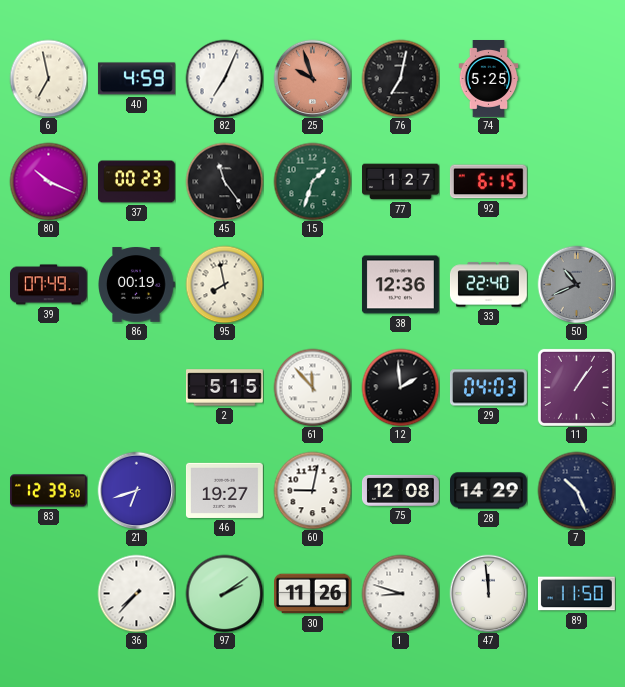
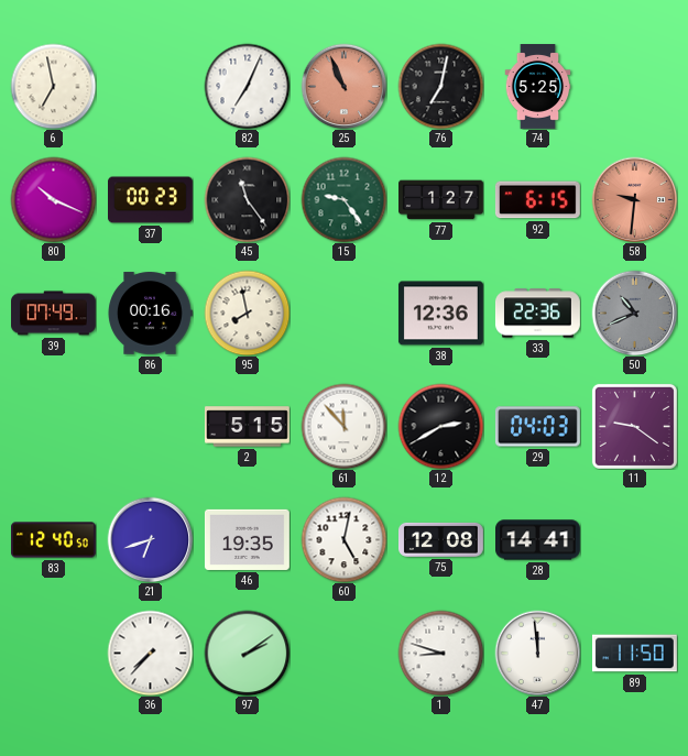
40: 4:59 -> none
25: 9:57 -> 10:56
15: 1:33 -> 9:24
58: none -> 9:31
86: 00:19 -> 00:16
33: 22:40 -> 22:36
12: 1:59 -> 2:40
11: 1:06 -> 9:21
83: 12:39 -> 12:40
46: 19:27 -> 19:35
60: 9:02 -> 5:02
28: 14:29 -> 14:41
7: 10:26 -> none
30: 11:26 -> none
